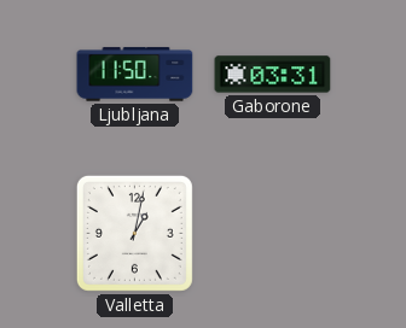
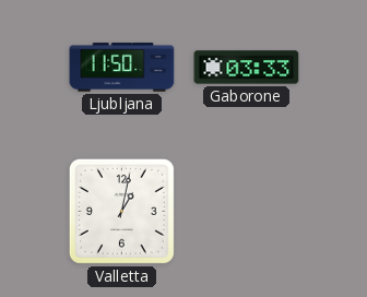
Gaborone: 03:31 -> 03:33
